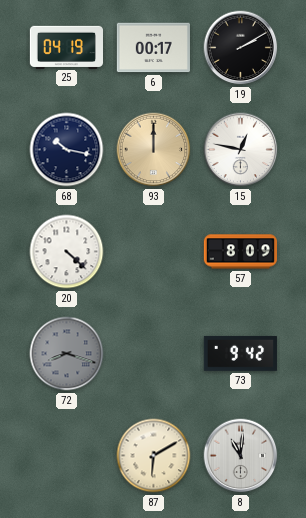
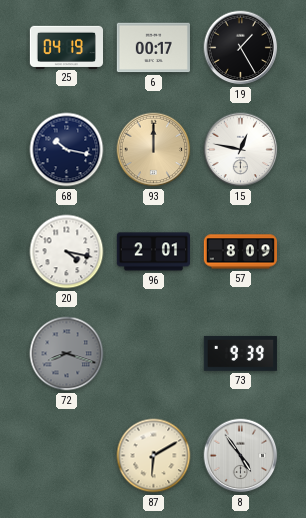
19: 2:10 -> 1:25
20: 4:22 -> 4:17
96: none -> 2:01
73: 9:42 -> 9:39
8: 11:01 -> 4:54
